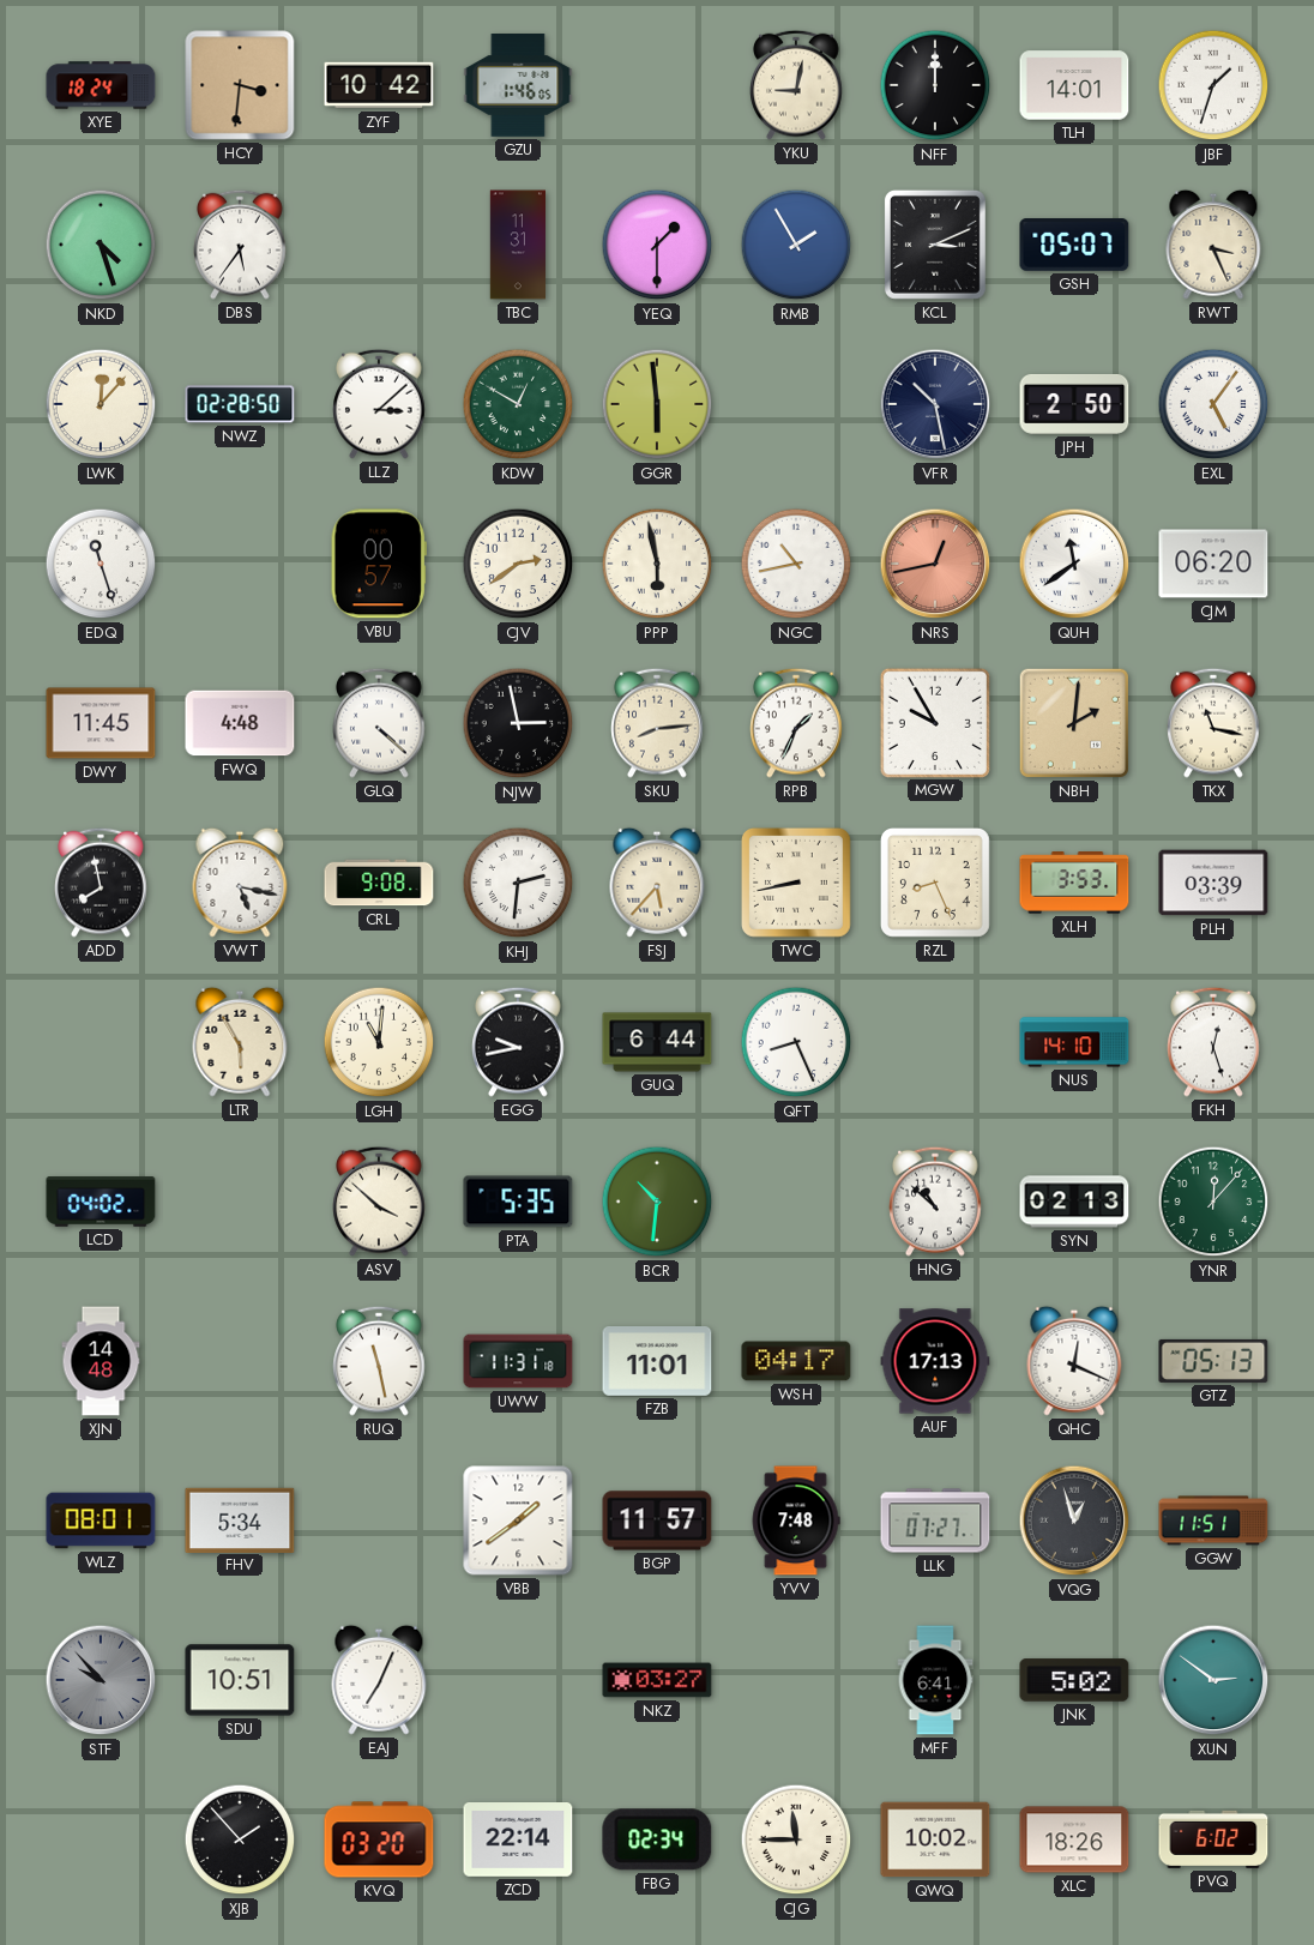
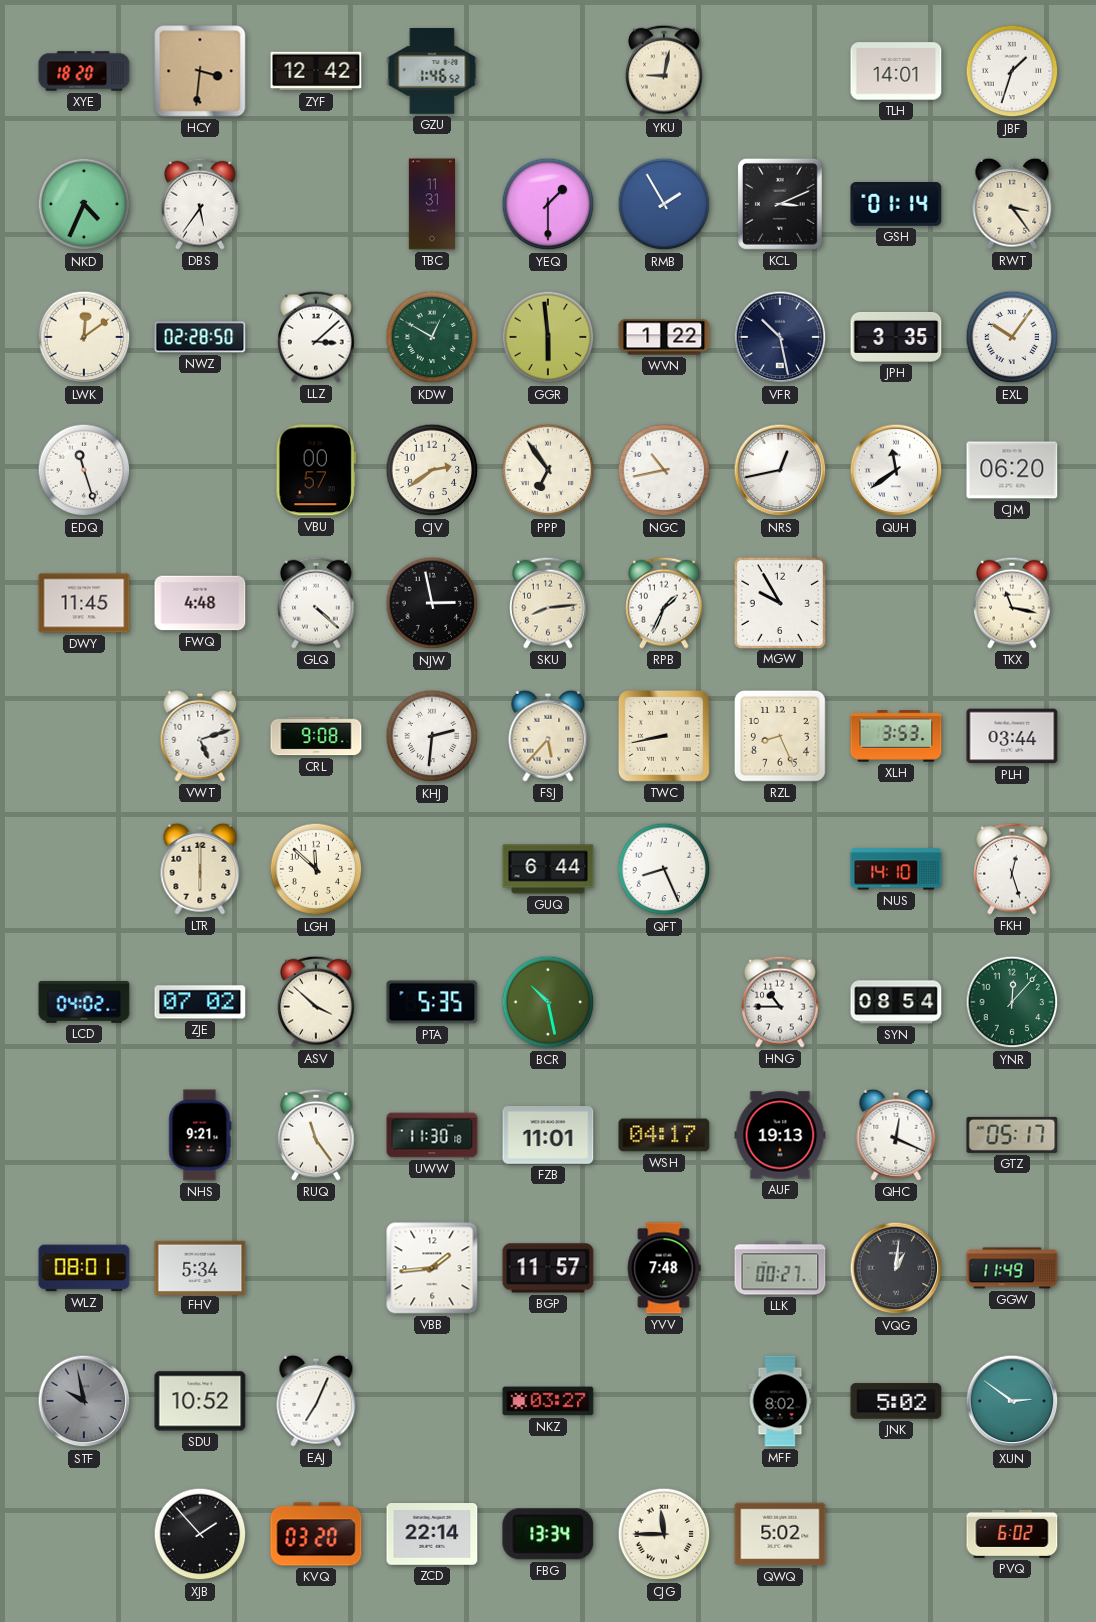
XYE: 18:24 -> 18:20
ZYF: 10:42 -> 12:42
GZU: 1:46:05 -> 1:46:52
NFF: 12:00 -> none
NKD: 4:27 -> 4:34
GSH: 05:07 -> 01:14
RWT: 3:26 -> 3:24
LWK: 12:07 -> 12:09
WVN: none -> 1:22
JPH: 2:50 -> 3:35
EXL: 5:06 -> 10:06
PPP: 5:58 -> 6:54
NRS dial: salmon -> white
NBH: 2:01 -> none
ADD: 7:58 -> none
VWT: 5:17 -> 5:12
PLH: 03:39 -> 03:44
LTR: 5:55 -> 6:00
LGH: 11:01 -> 11:52
EGG: 9:43 -> none
ZJE: none -> 07:02
BCR: 10:31 -> 10:28
HNG: 10:52 -> 10:45
SYN: 02:13 -> 08:54
XJN: 14:48 -> none
NHS: none -> 9:21
RUQ: 11:28 -> 11:24
UWW: 11:31 -> 11:30
AUF: 17:13 -> 19:13
GTZ: 05:13 -> 05:17
VBB: 1:39 -> 1:44
LLK: 07:27 -> 00:27
VQG: 12:57 -> 1:01
GGW: 11:51 -> 11:49
STF: 9:53 -> 9:58
SDU: 10:51 -> 10:52
MFF: 6:41 -> 8:02
FBG: 02:34 -> 13:34
QWQ: 10:02 -> 5:02
XLC: 18:26 -> none
